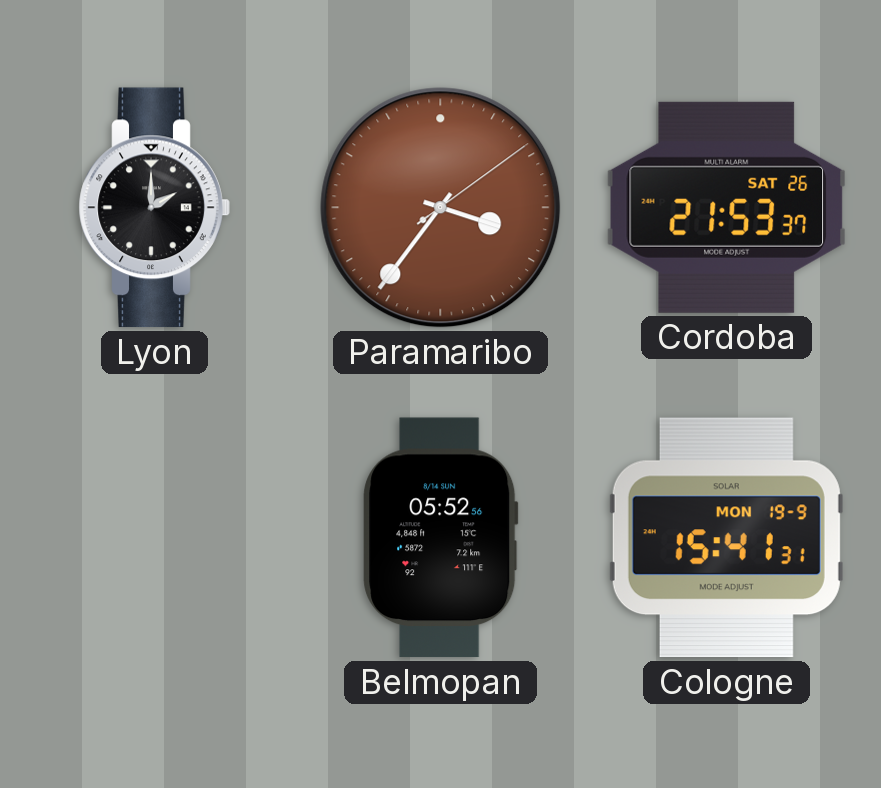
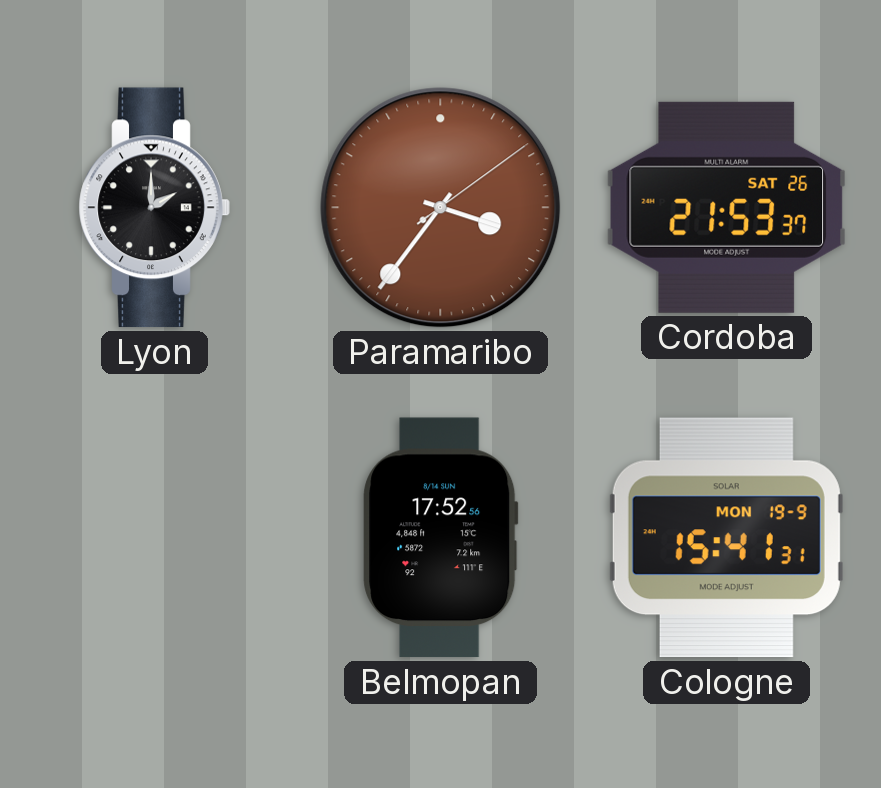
Belmopan: 05:52 -> 17:52
